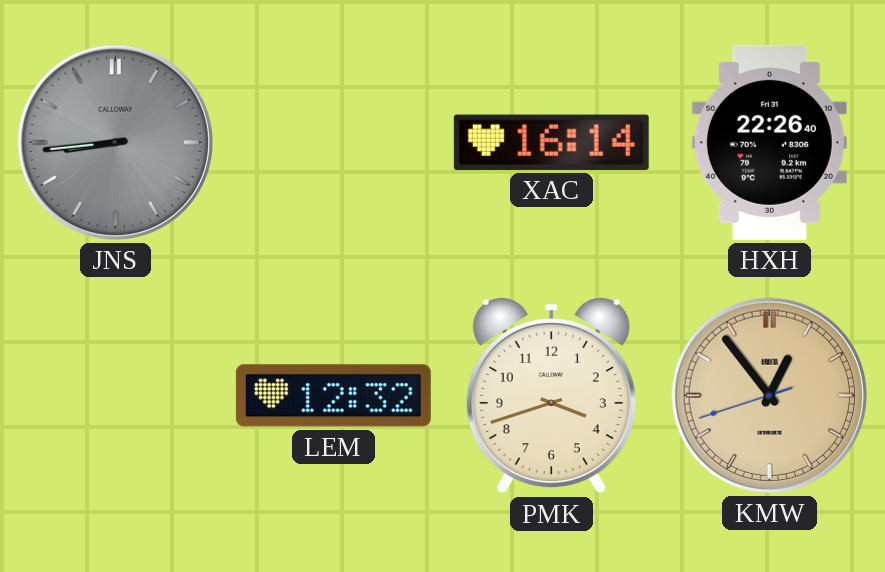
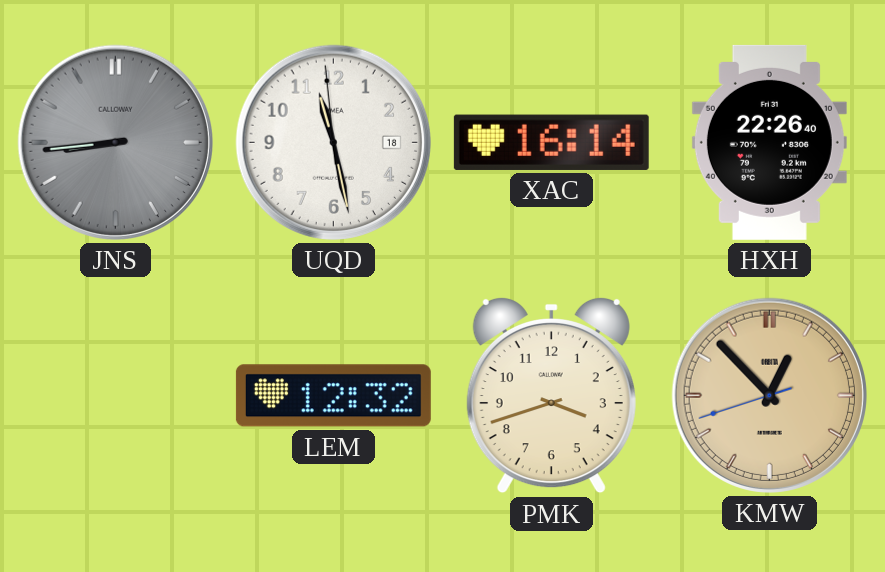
UQD: none -> 11:27
KMW: 12:53 -> 12:52
